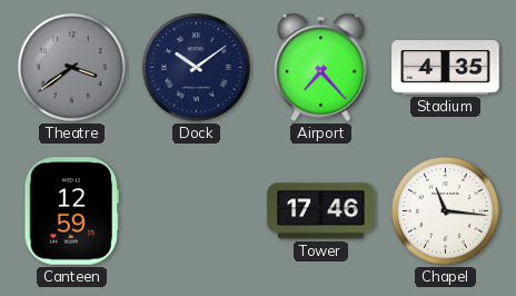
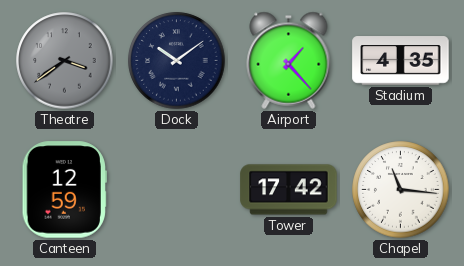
Airport: 7:23 -> 1:23
Tower: 17:46 -> 17:42
